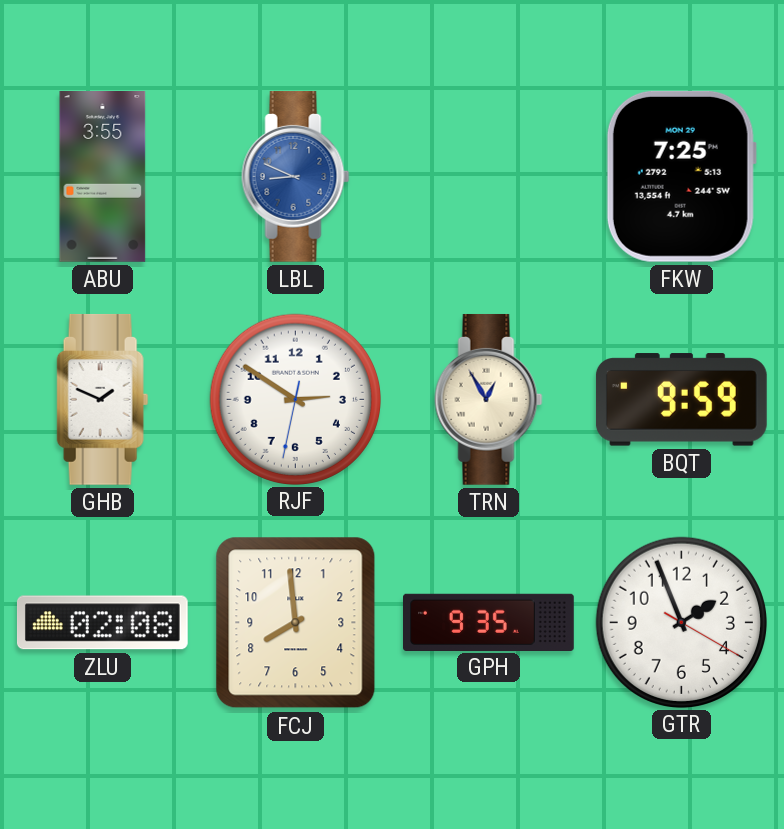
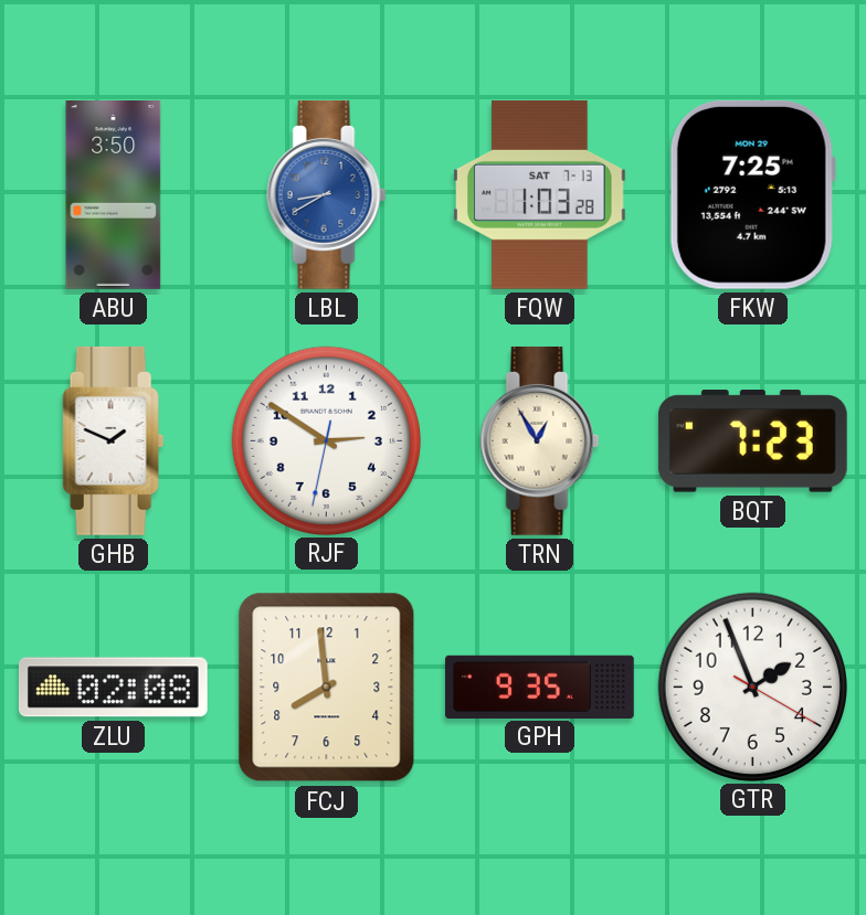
ABU: 3:55 -> 3:50
LBL: 8:49 -> 8:40
FQW: none -> 1:03
BQT: 9:59 -> 7:23
